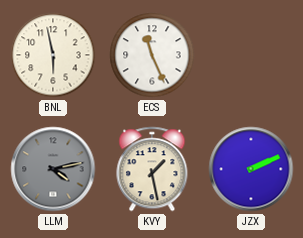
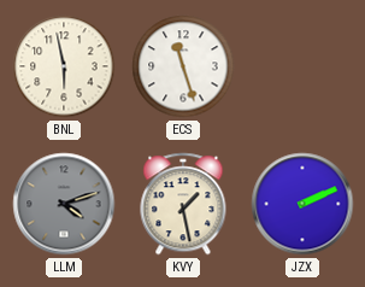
ECS: 11:26 -> 11:27
LLM: 4:13 -> 4:12
